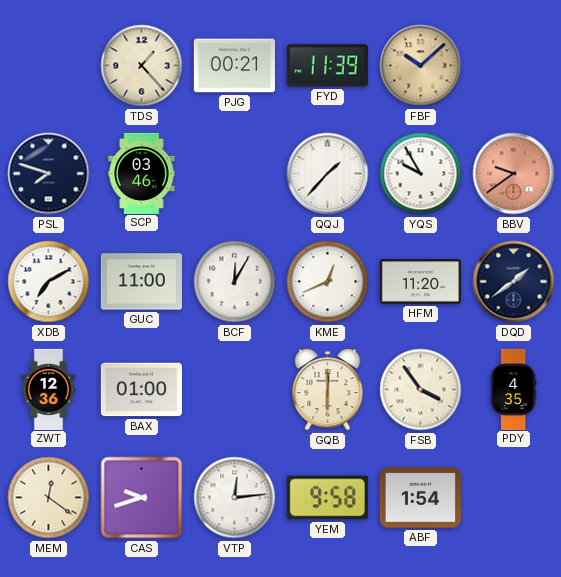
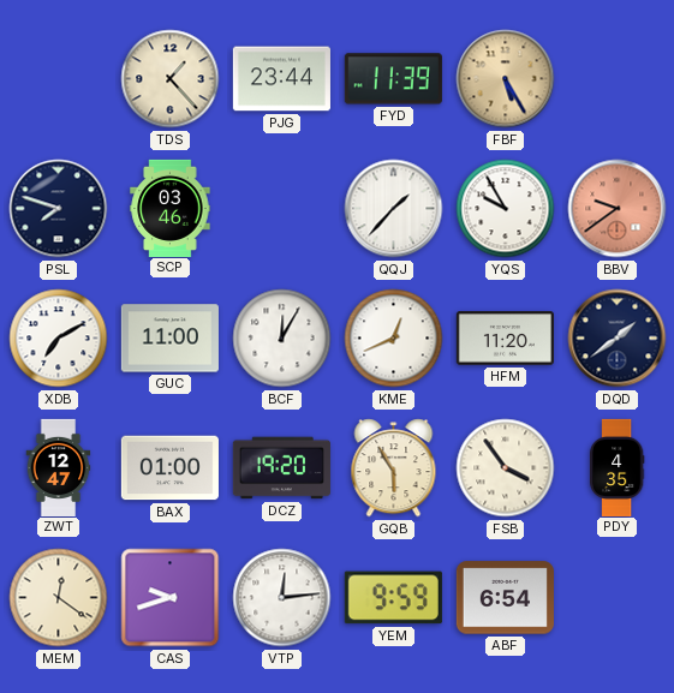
PJG: 00:21 -> 23:44
FBF: 10:08 -> 5:25
ZWT: 12:36 -> 12:47
DCZ: none -> 19:20
GQB: 6:00 -> 5:55
YEM: 9:58 -> 9:59
ABF: 1:54 -> 6:54
